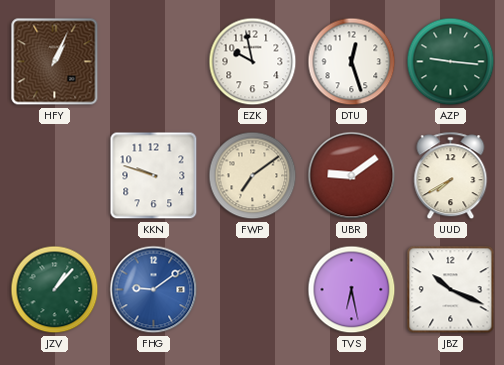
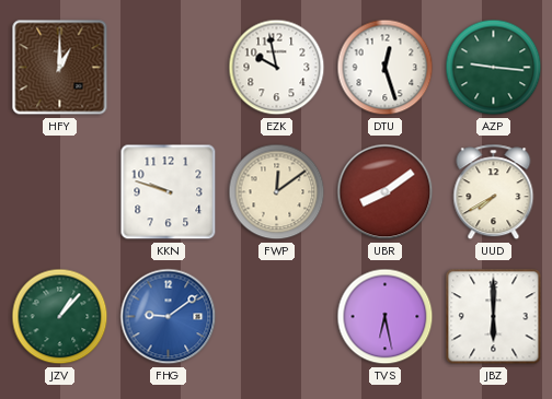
HFY: 1:04 -> 1:00
FWP: 7:09 -> 12:09
UBR: 9:09 -> 8:09
JBZ: 10:19 -> 6:00
